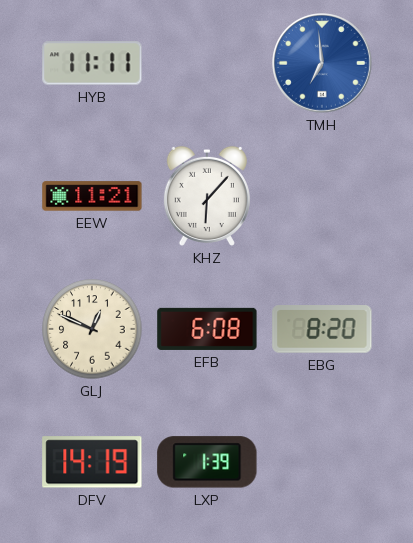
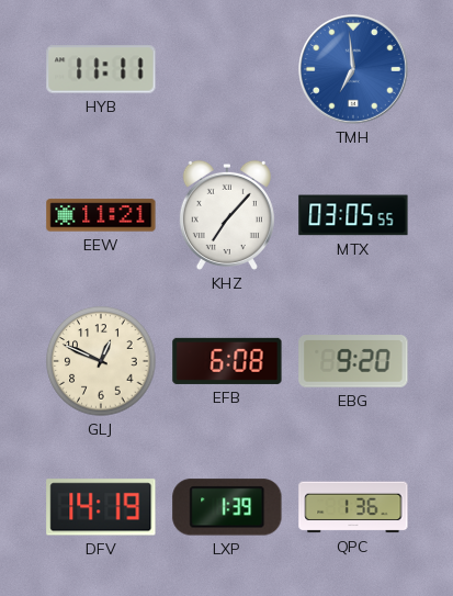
KHZ: 6:07 -> 7:07
MTX: none -> 03:05
EBG: 8:20 -> 9:20
QPC: none -> 1:36
